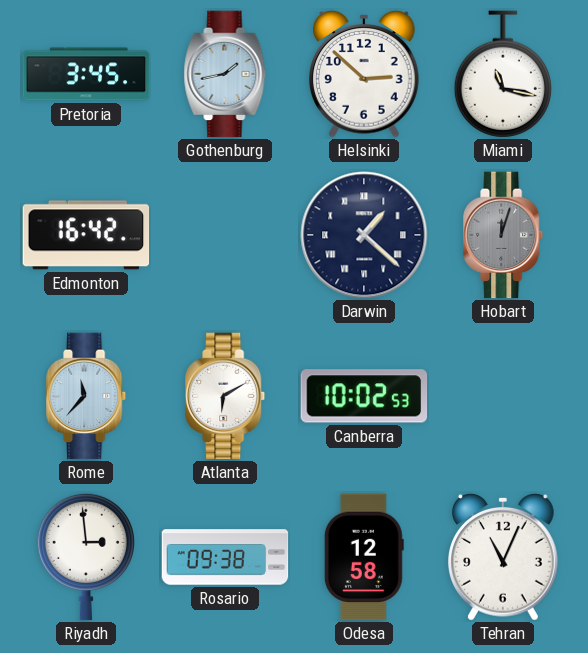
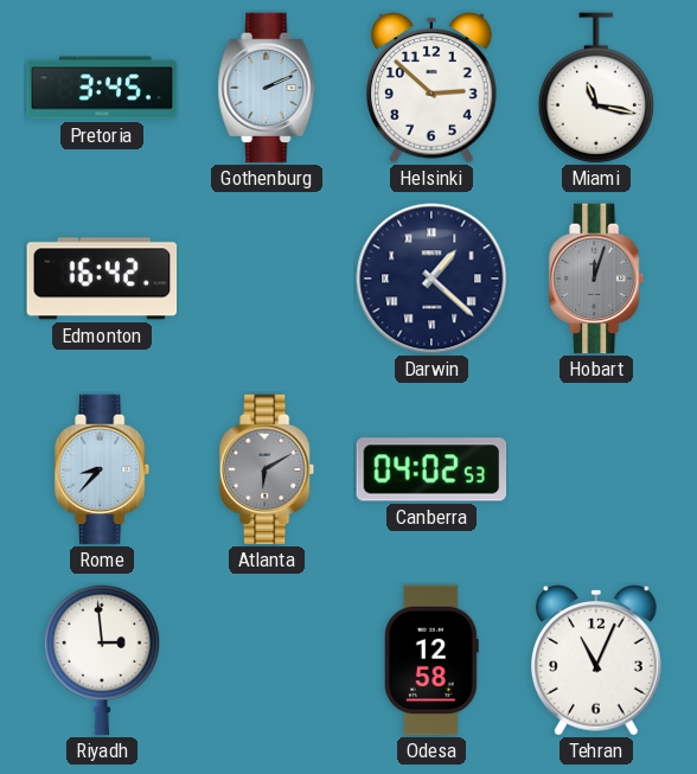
Gothenburg: 1:43 -> 2:11
Rome: 11:37 -> 8:37
Atlanta dial: white -> grey
Canberra: 10:02 -> 04:02
Rosario: 09:38 -> none
